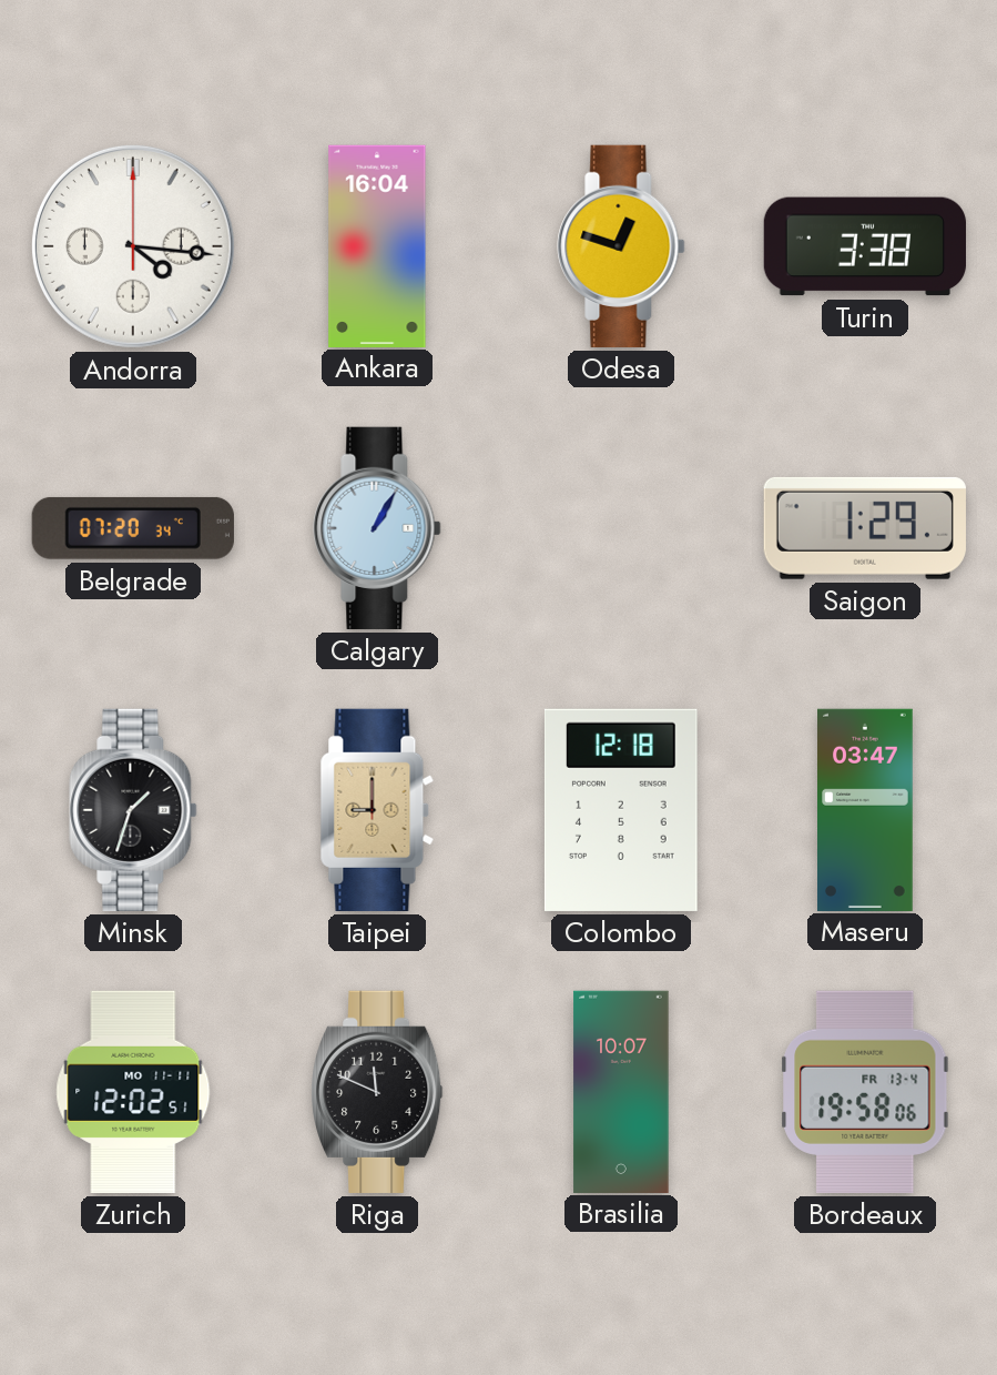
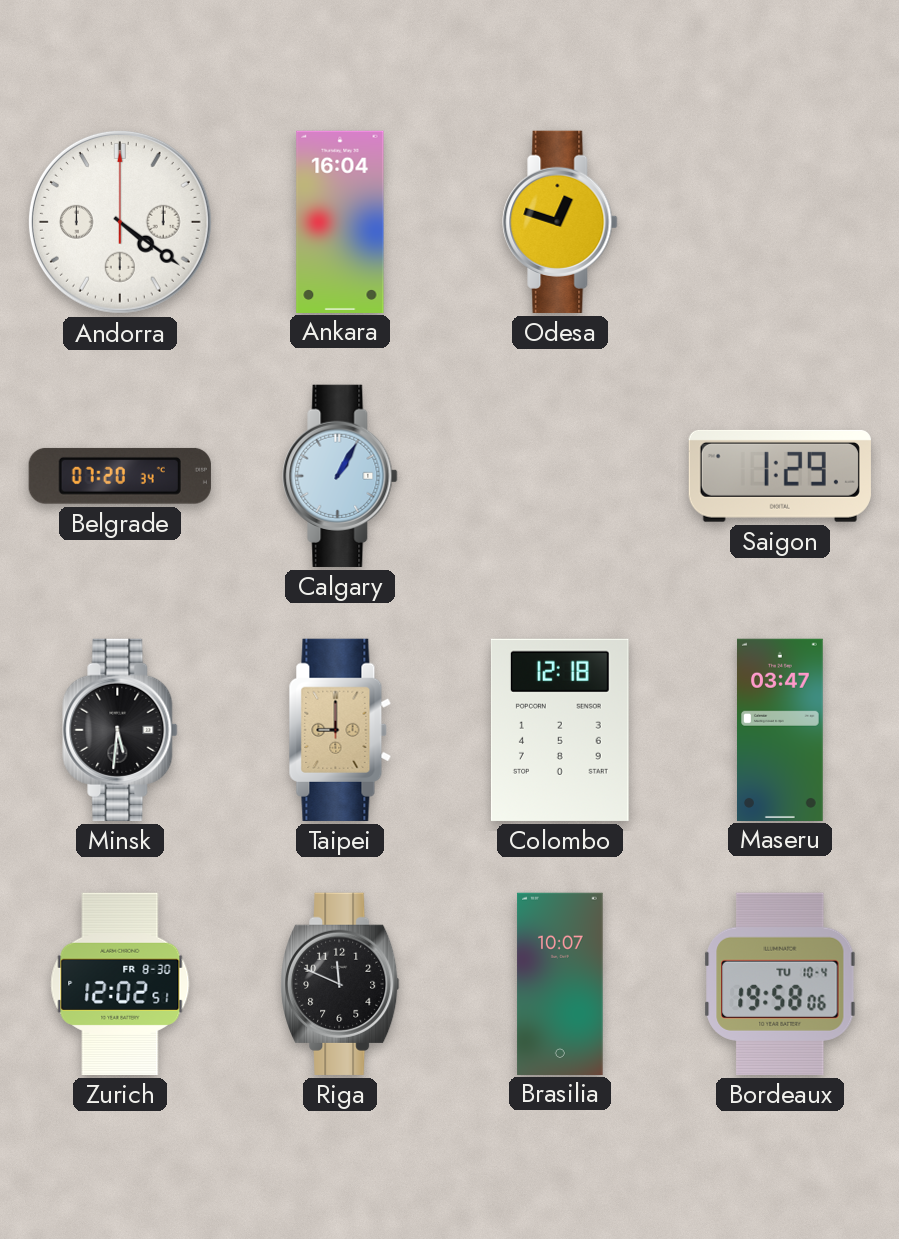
Andorra: 4:16 -> 4:21
Turin: 3:38 -> none
Minsk: 1:33 -> 5:31
Zurich date: MO 11-11 -> FR 8-30
Bordeaux date: FR 13-4 -> TU 10-4
